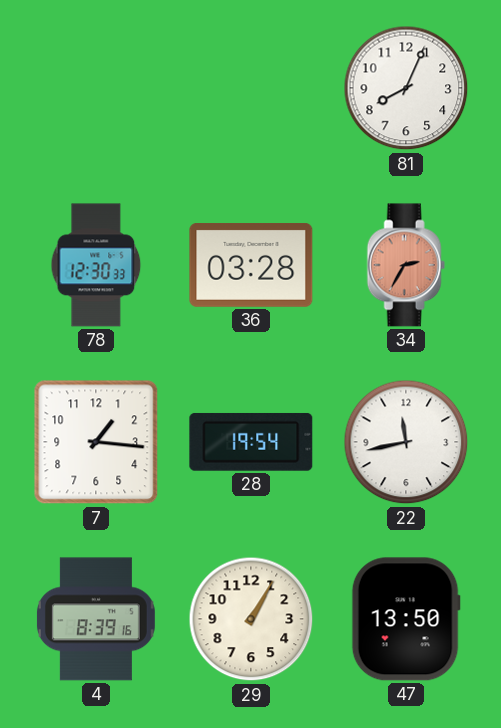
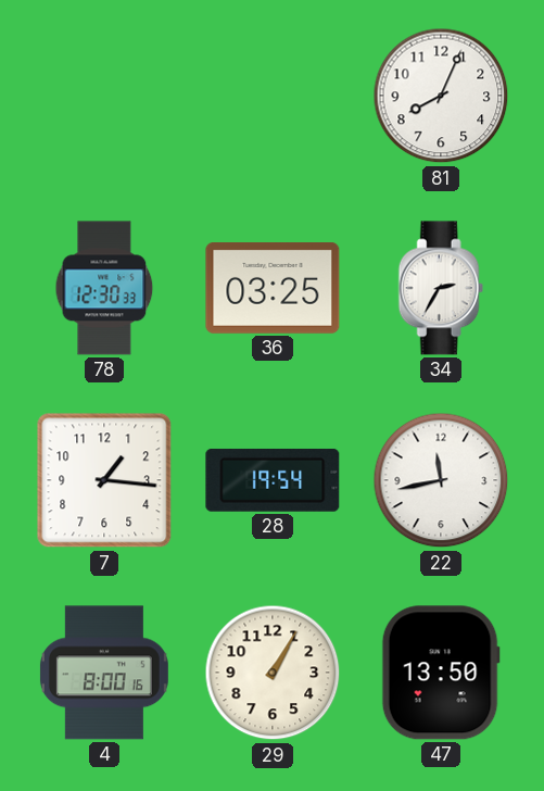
36: 03:28 -> 03:25
34 dial: salmon -> white
4: 8:39 -> 8:00
